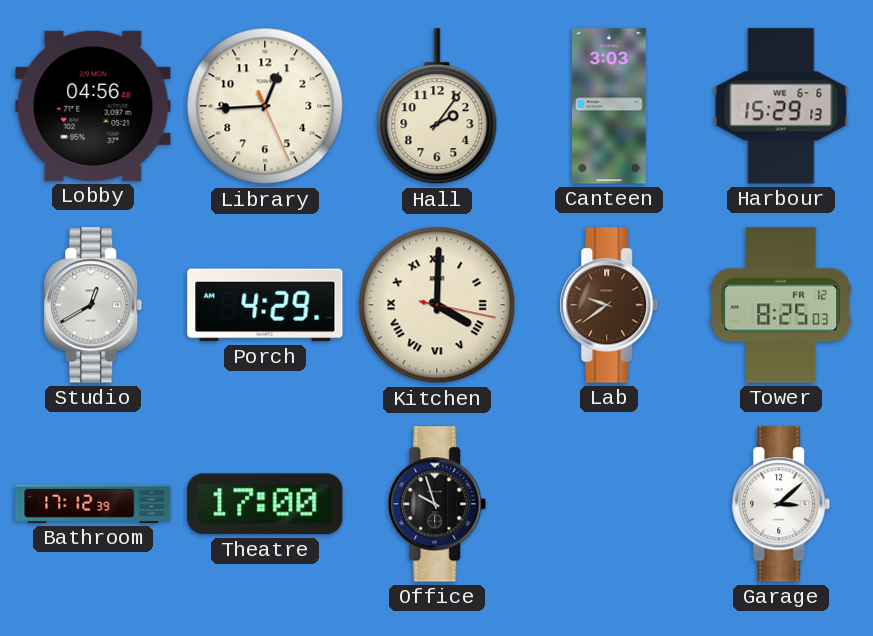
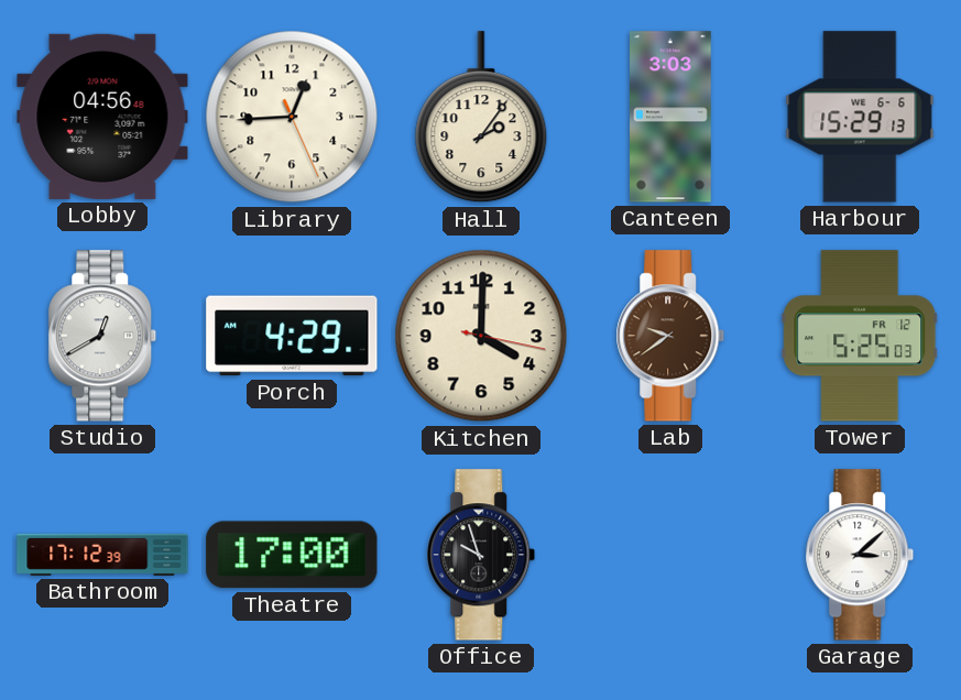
Kitchen numerals: Roman -> Arabic
Tower: 8:25 -> 5:25
